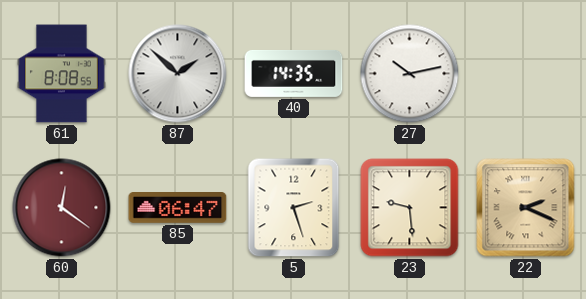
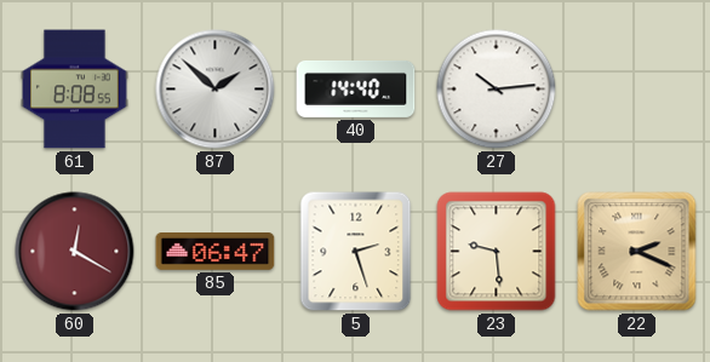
40: 14:35 -> 14:40
27: 10:13 -> 10:14
60: 12:21 -> 12:20
